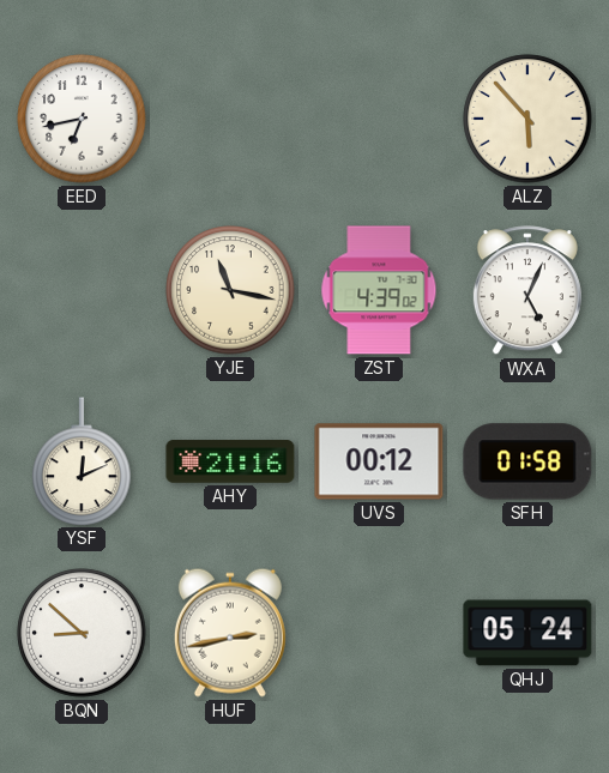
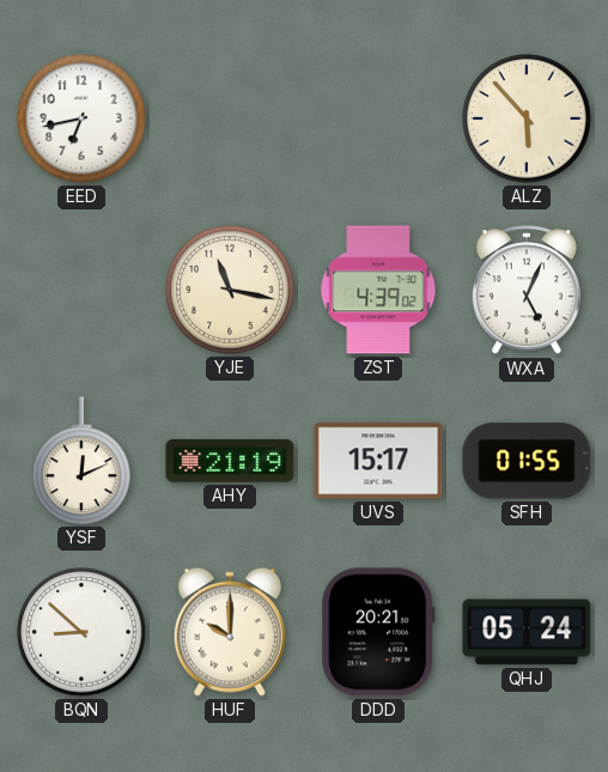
AHY: 21:16 -> 21:19
UVS: 00:12 -> 15:17
SFH: 01:58 -> 01:55
HUF: 2:43 -> 10:00
DDD: none -> 20:21
